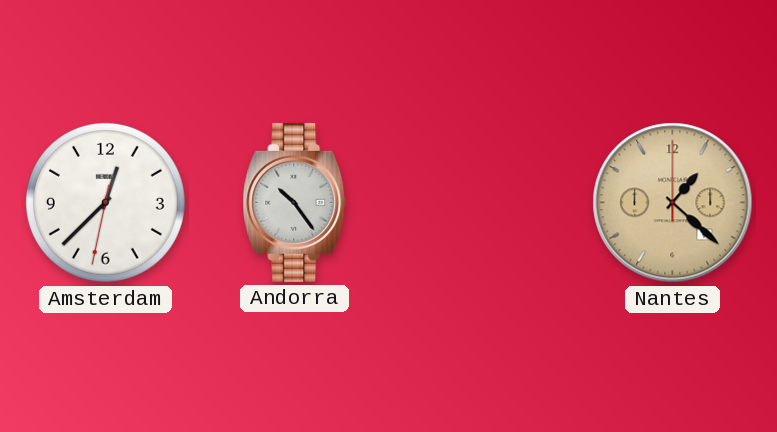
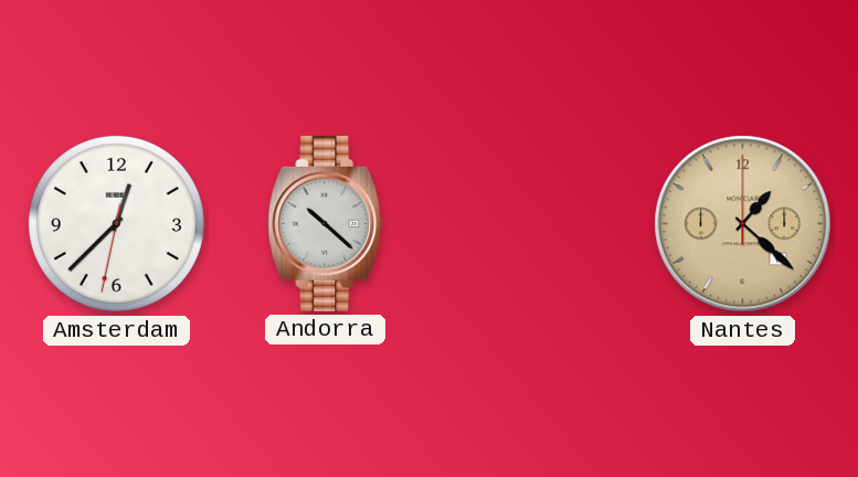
Andorra: 10:24 -> 10:22
